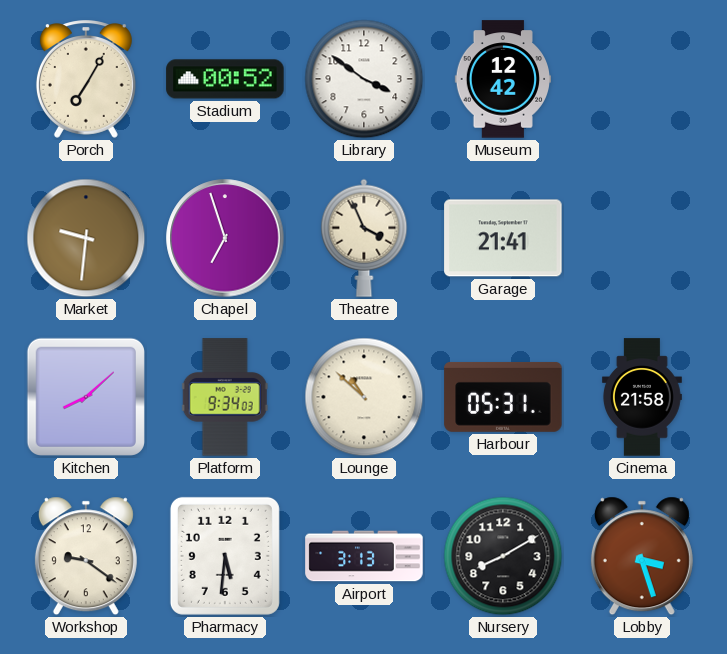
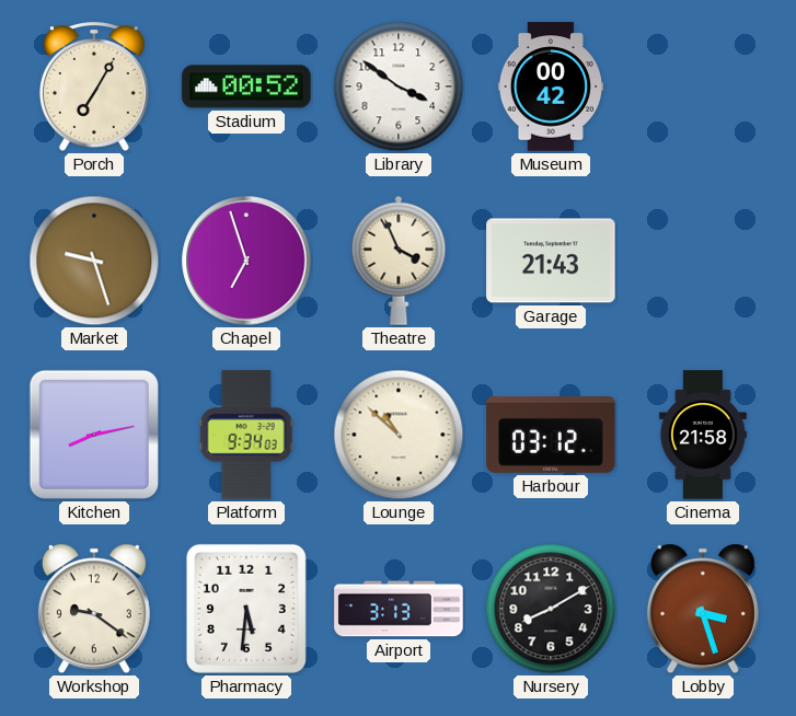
Museum: 12:42 -> 00:42
Market: 9:31 -> 9:27
Garage: 21:41 -> 21:43
Kitchen: 8:08 -> 8:13
Harbour: 05:31 -> 03:12
